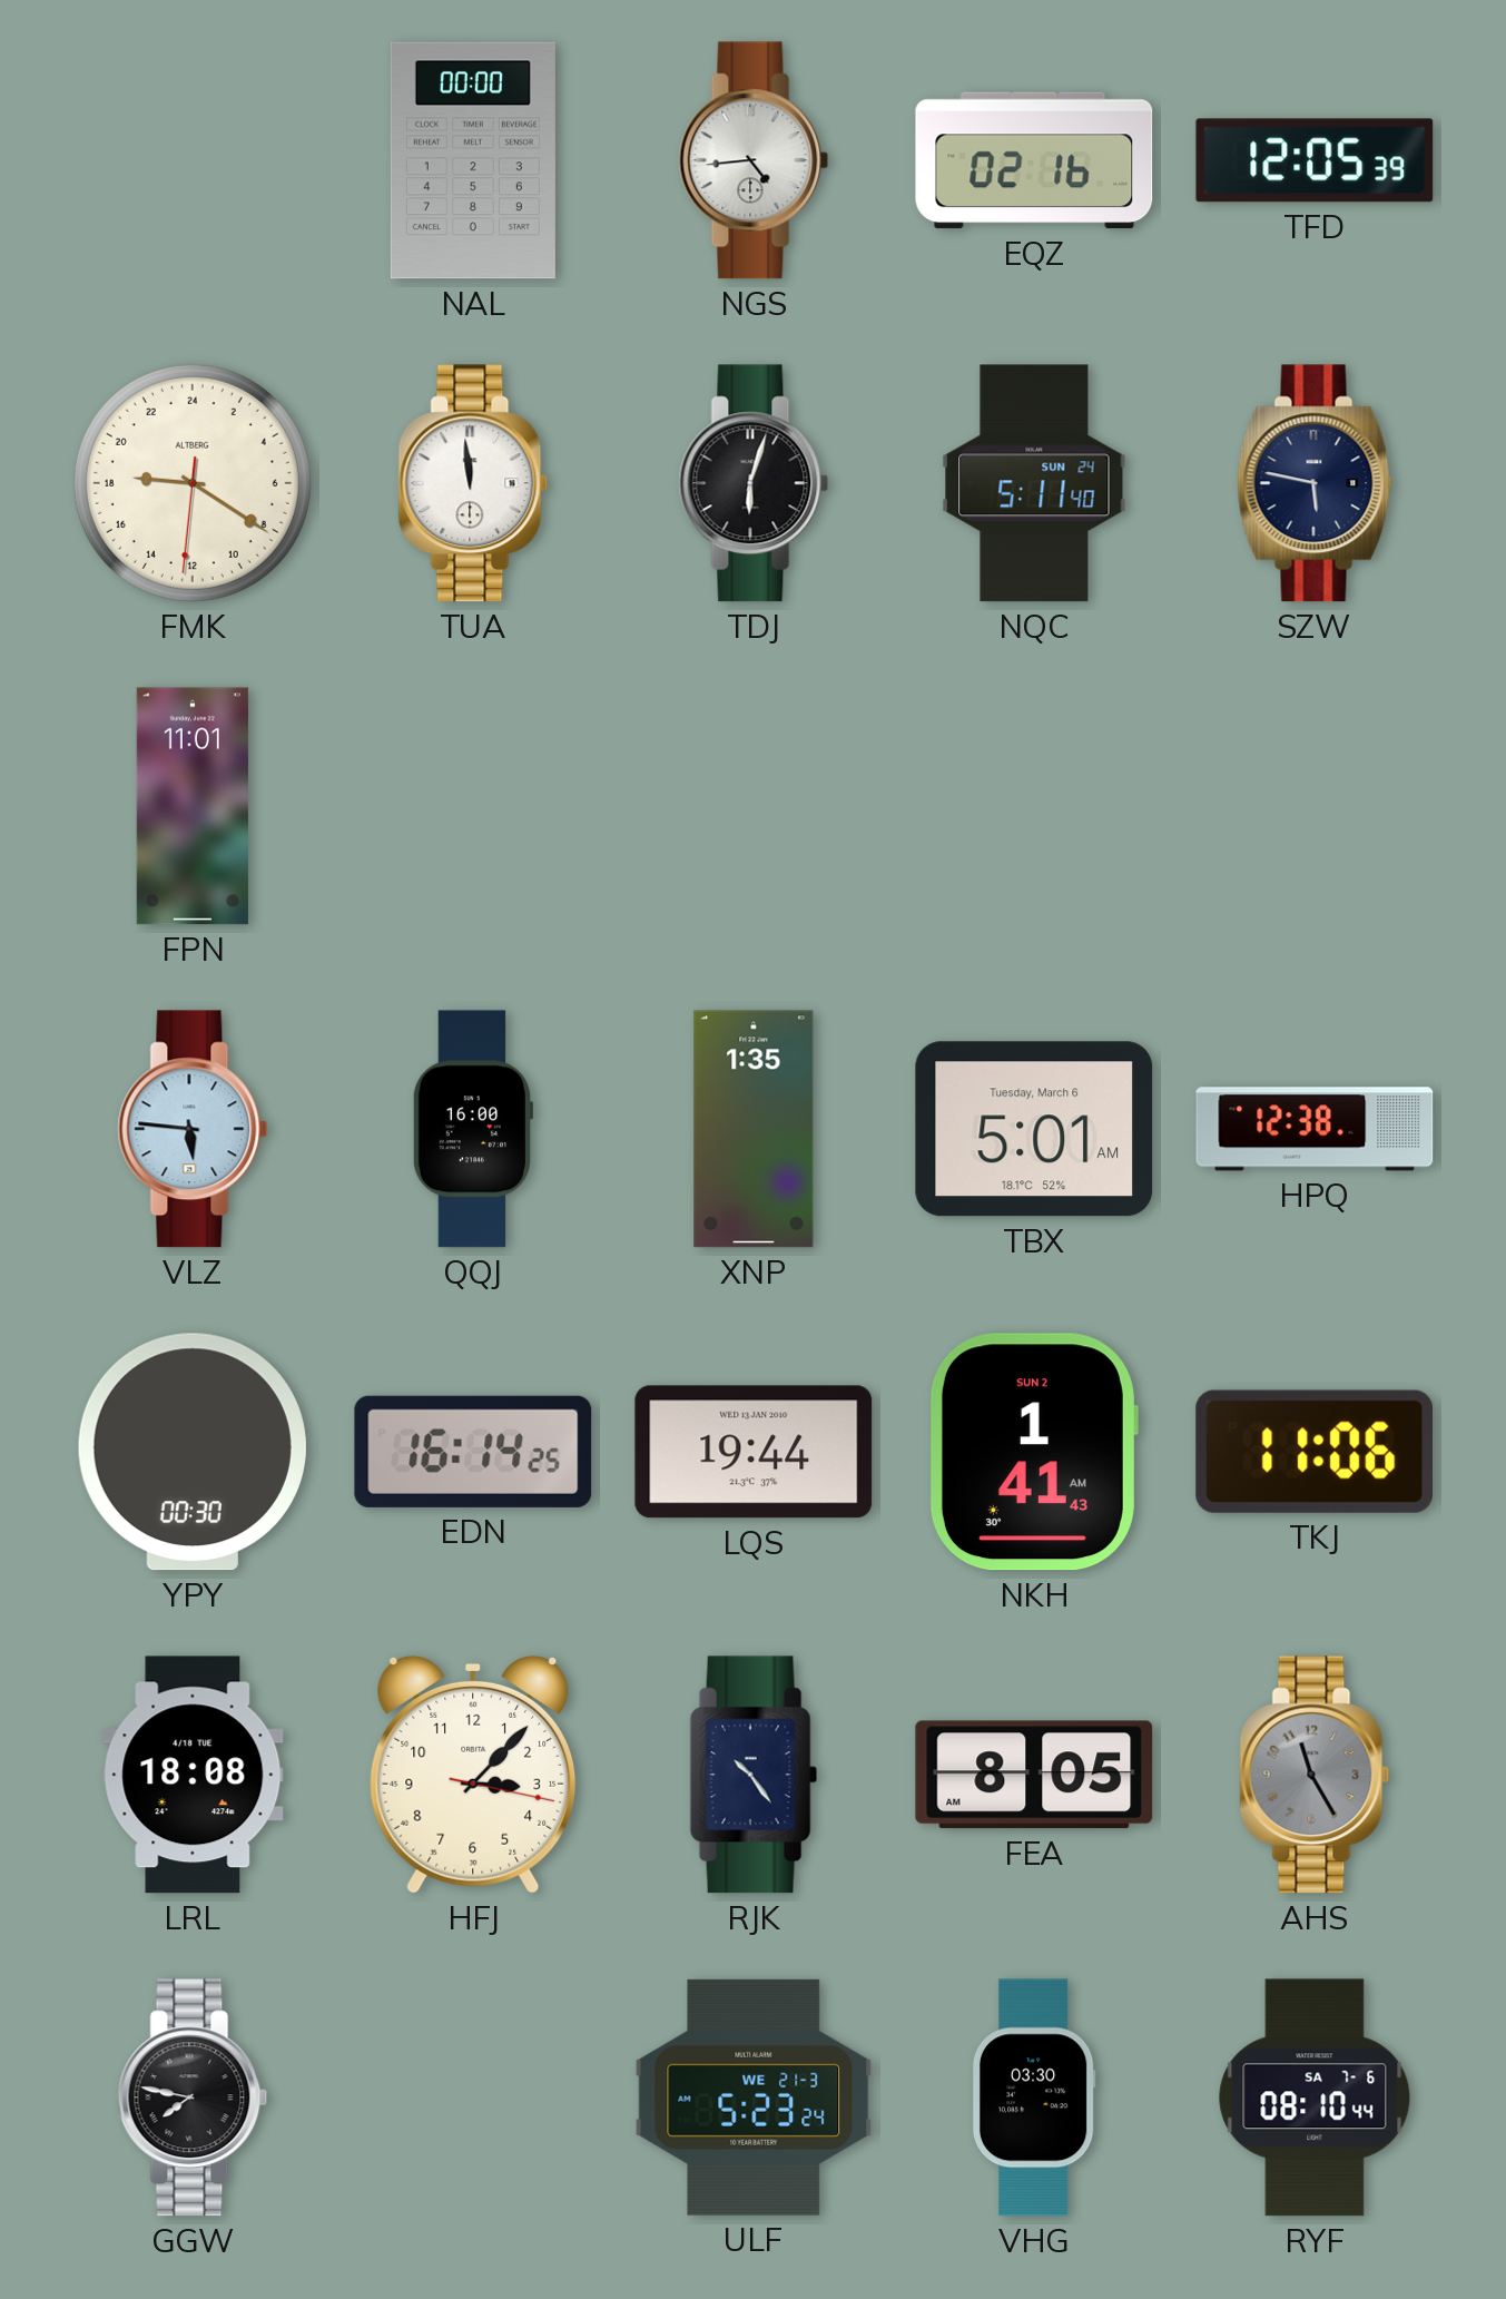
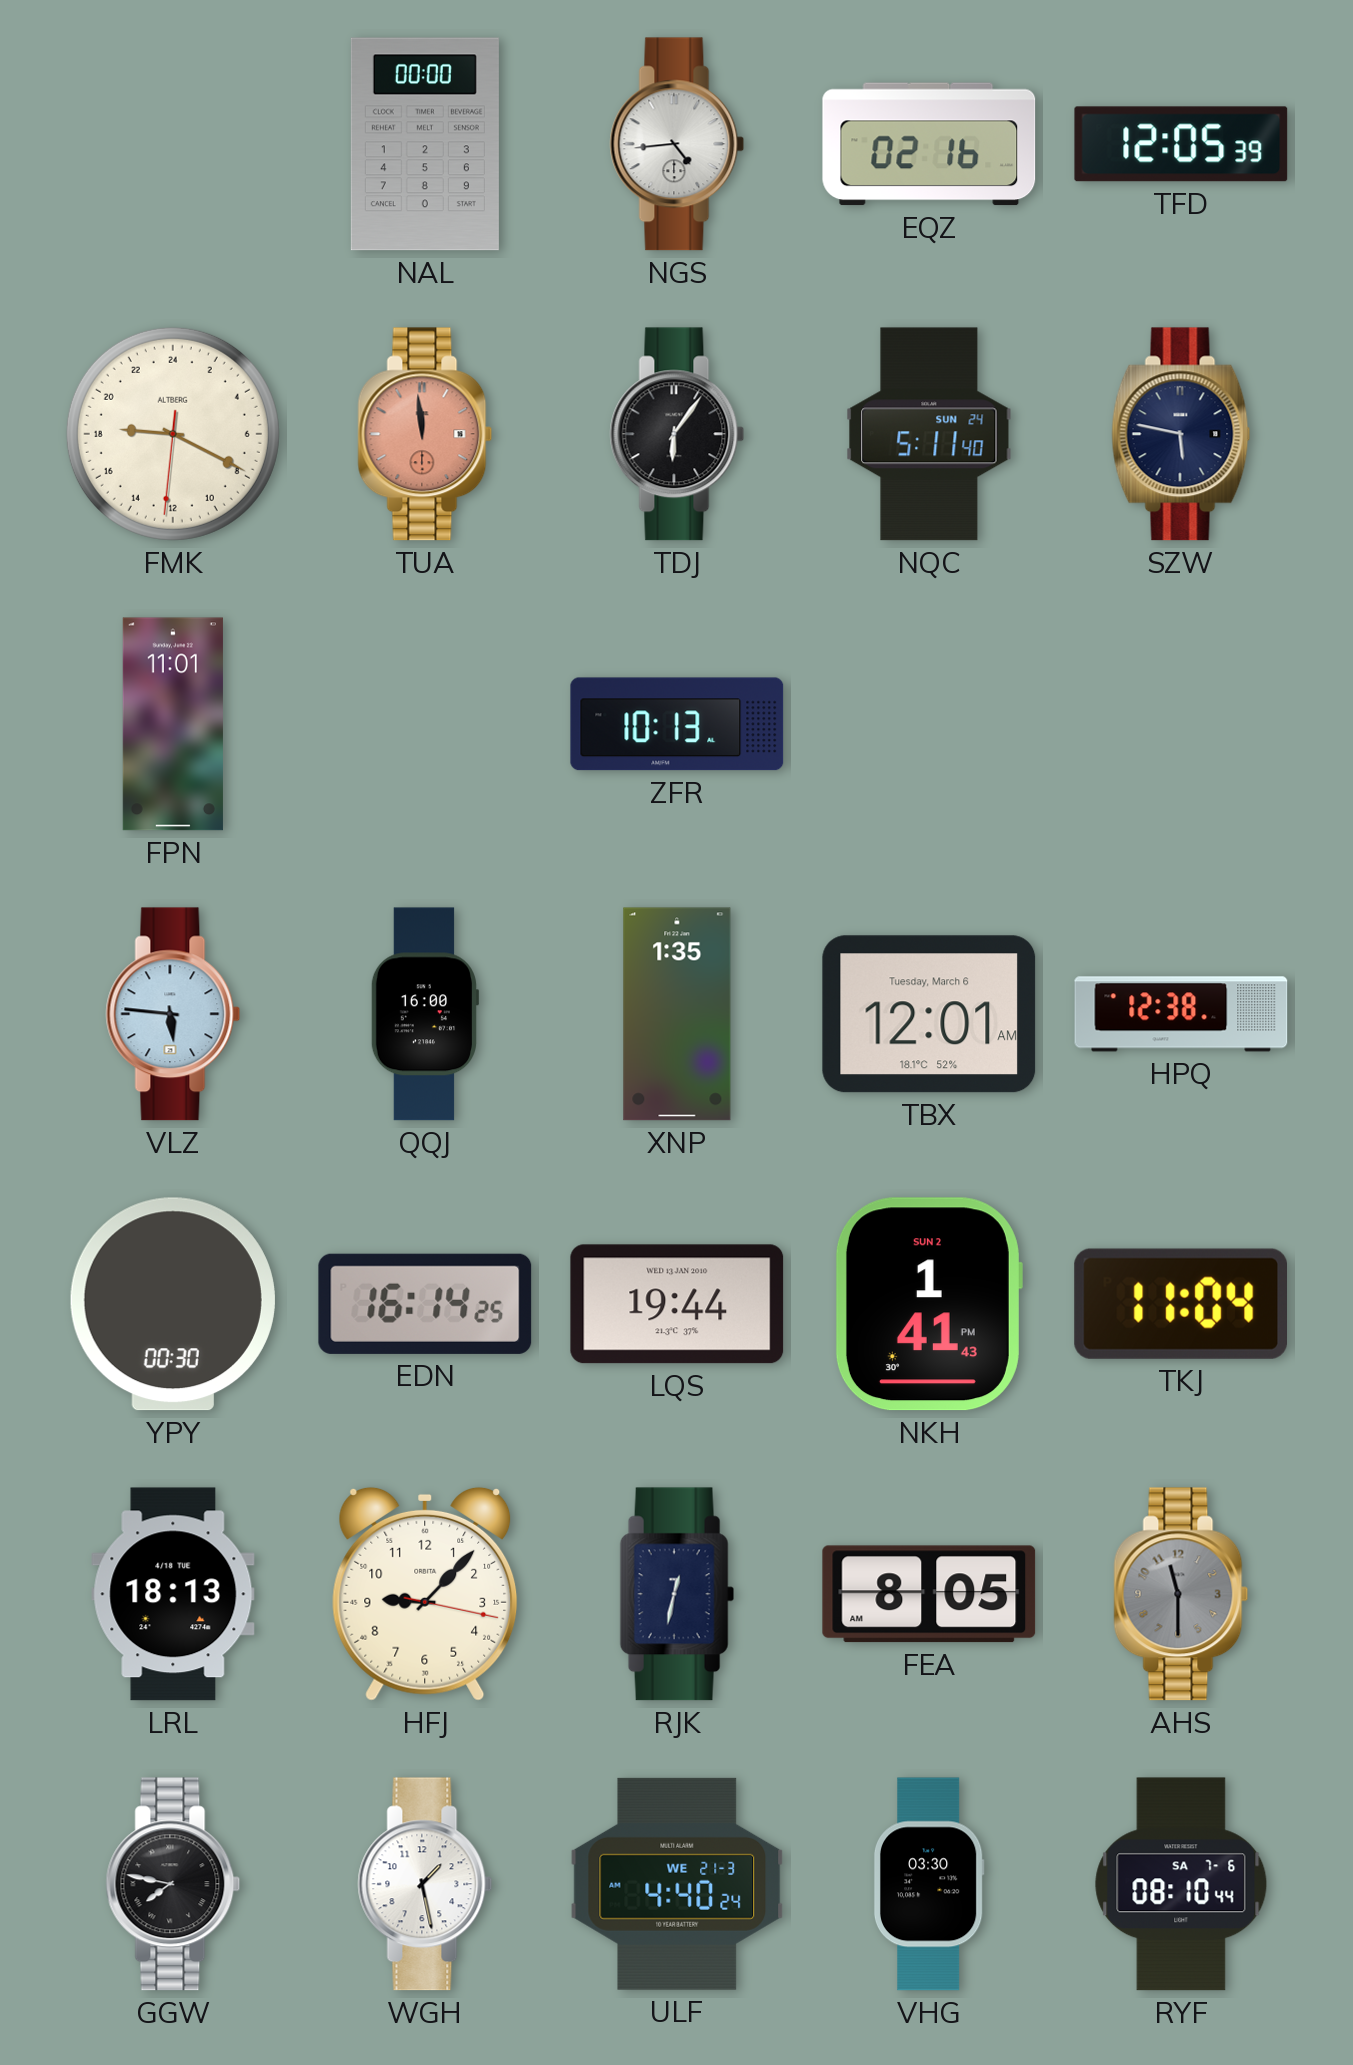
FMK: 18:20 -> 18:19
TUA dial: white -> salmon
TDJ: 6:03 -> 6:06
ZFR: none -> 10:13
TBX: 5:01 -> 12:01
NKH: 1:41:43 AM -> 1:41:43 PM
TKJ: 11:06 -> 11:04
LRL: 18:08 -> 18:13
HFJ: 3:07 -> 9:07
RJK: 10:24 -> 12:32
AHS: 11:25 -> 11:30
WGH: none -> 1:28
ULF: 5:23 -> 4:40
